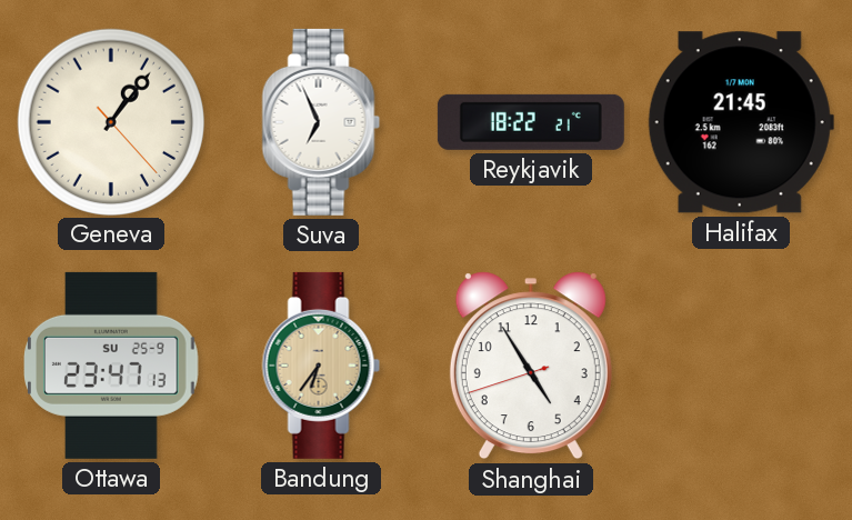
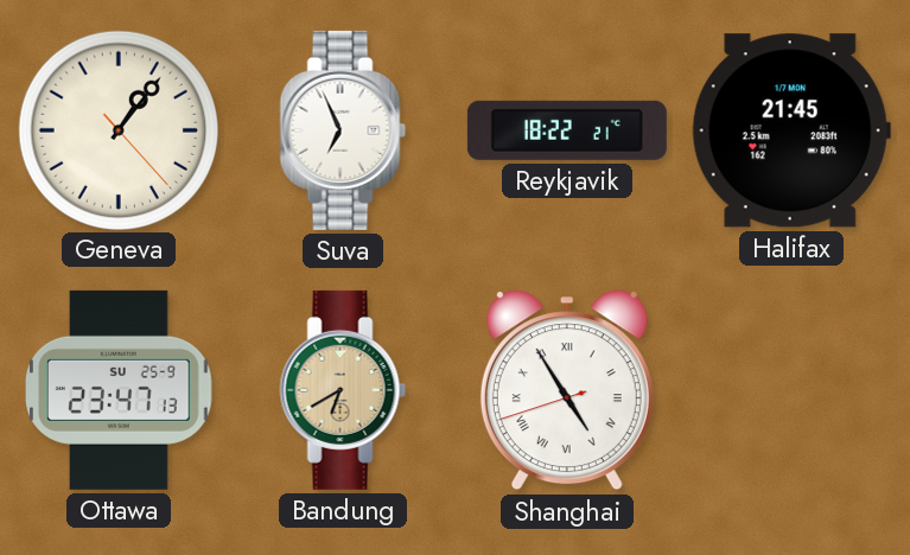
Bandung: 6:36 -> 6:40
Shanghai numerals: Arabic -> Roman
